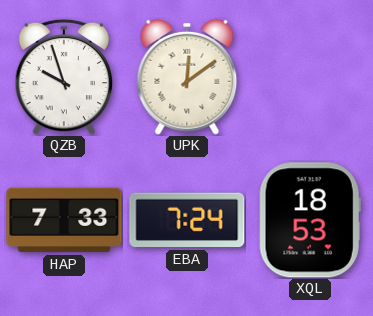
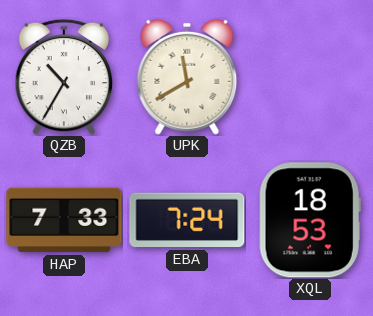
QZB: 9:57 -> 10:35
UPK: 12:09 -> 11:40
